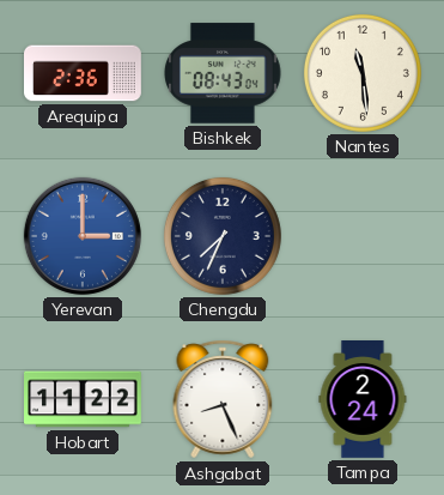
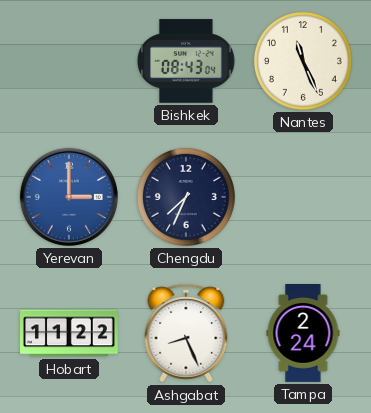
Arequipa: 2:36 -> none
Nantes: 11:29 -> 11:26
